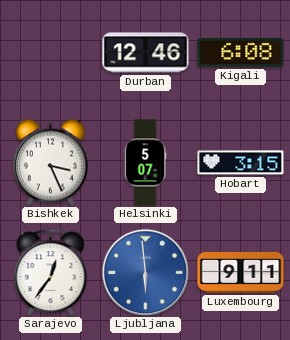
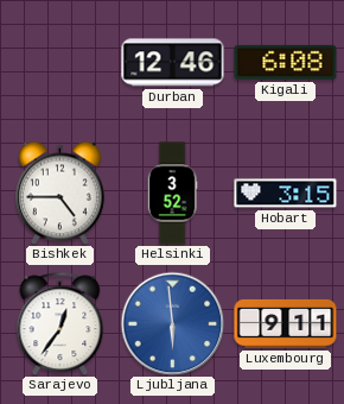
Bishkek: 3:26 -> 4:45
Helsinki: 5:07 -> 3:52
